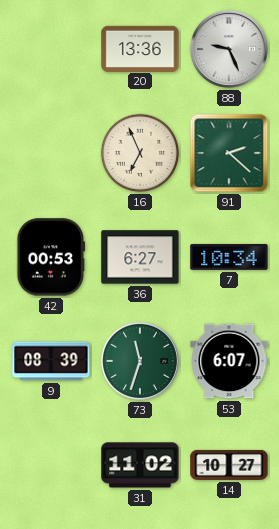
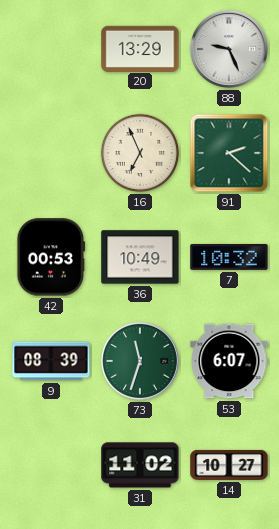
20: 13:36 -> 13:29
36: 6:27 -> 10:49
7: 10:34 -> 10:32
